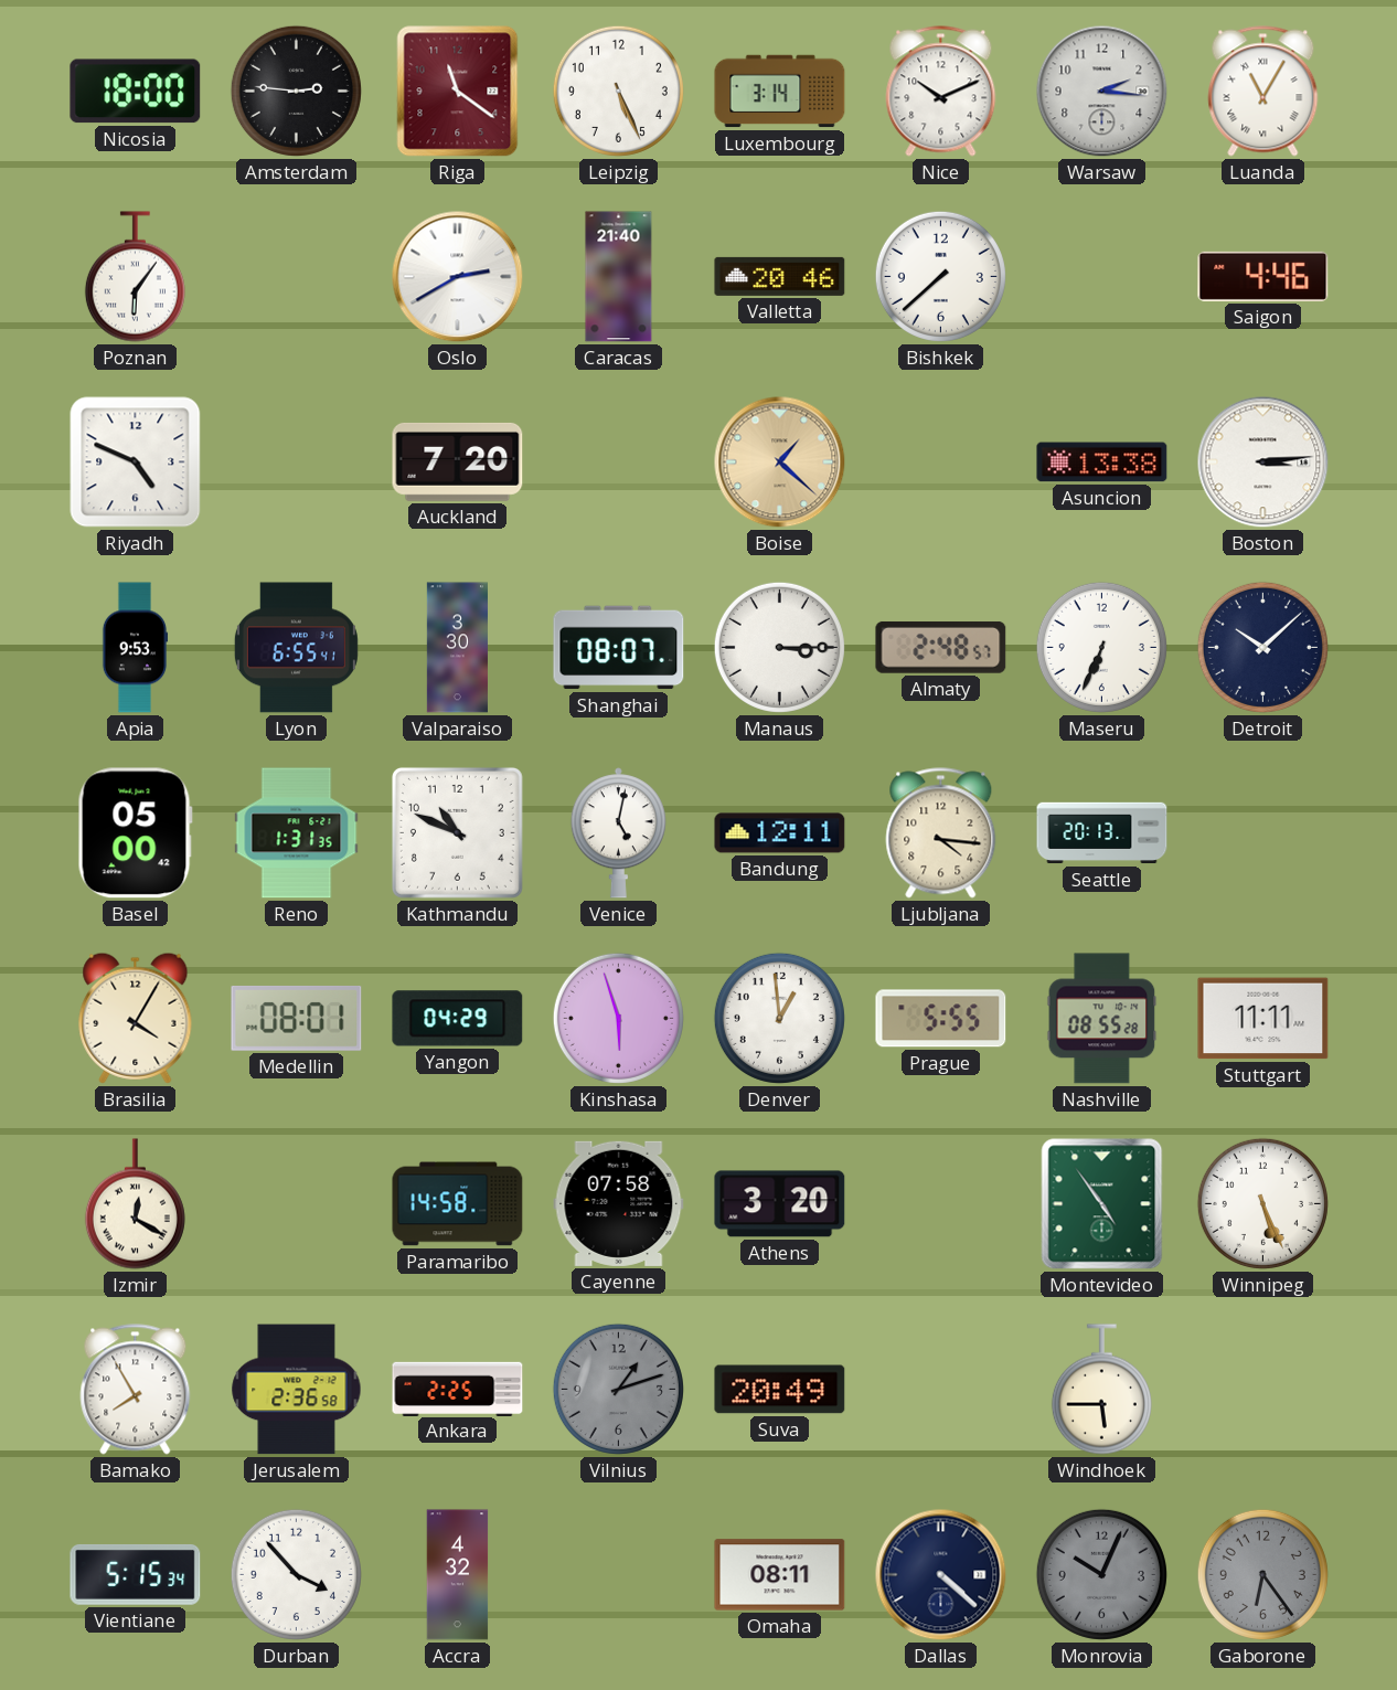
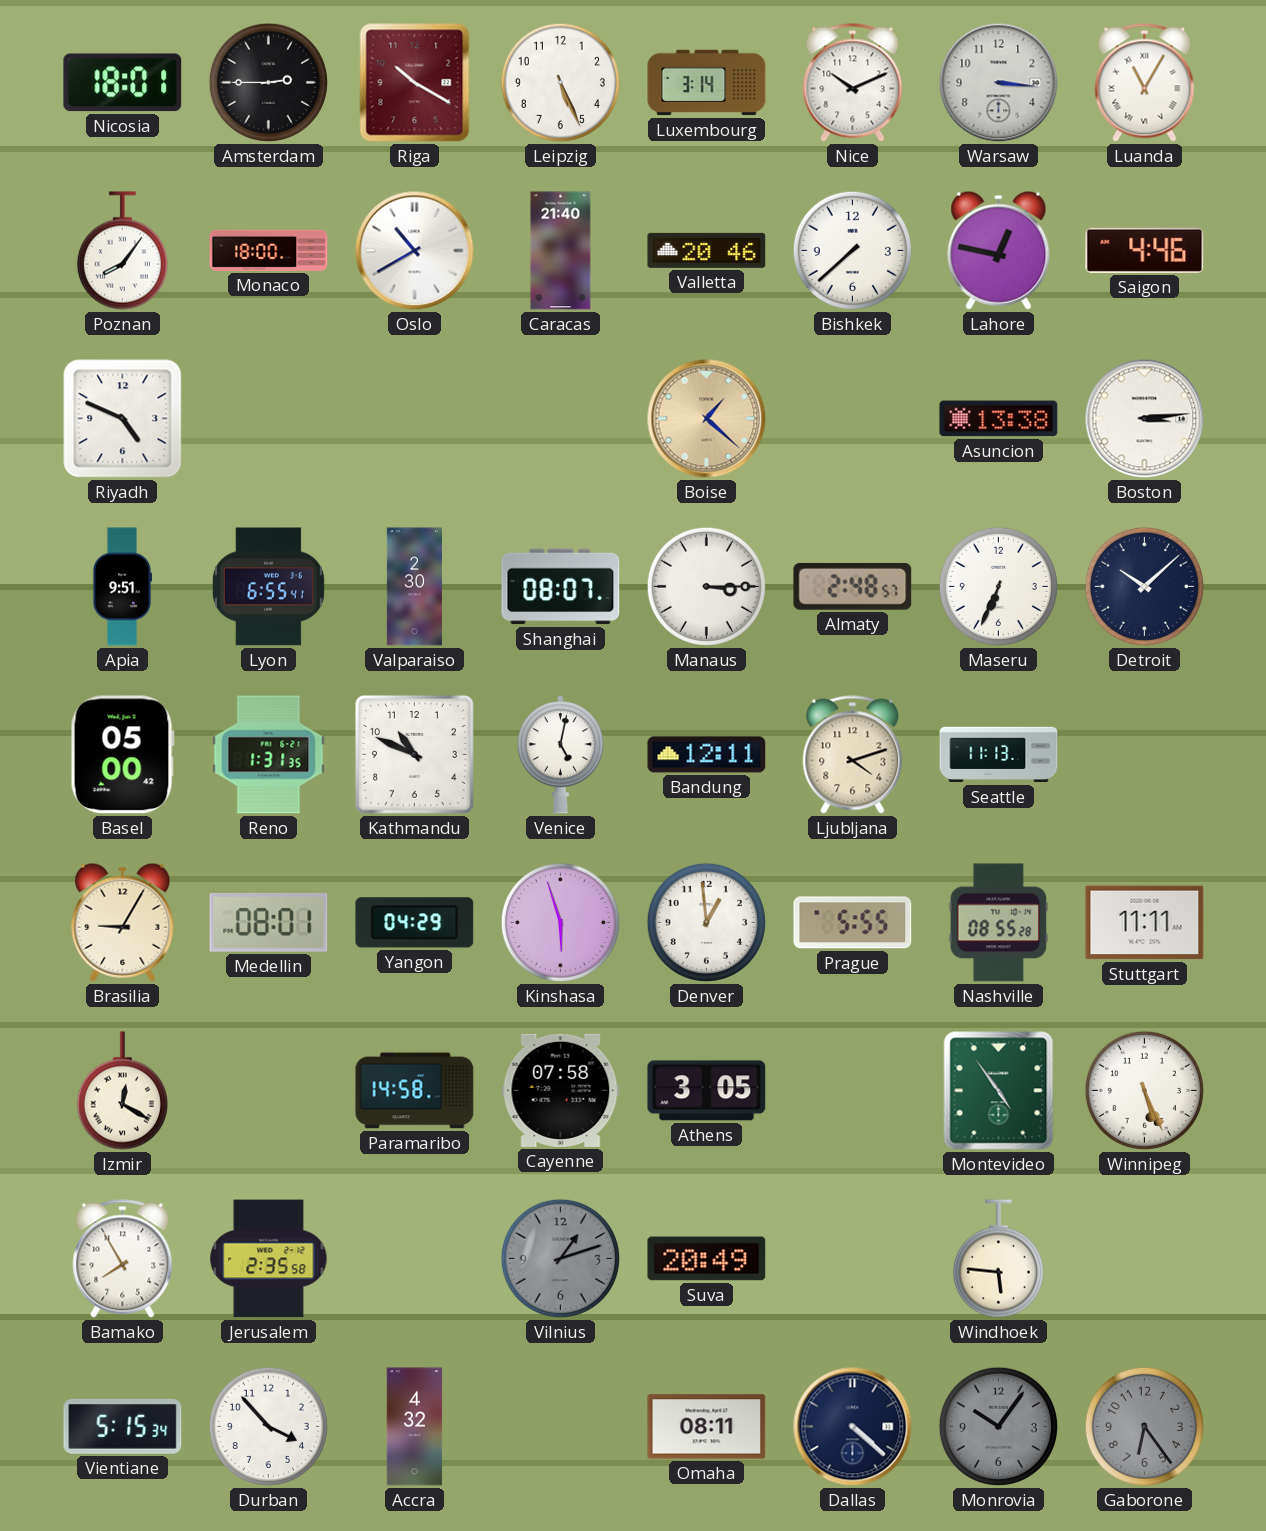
Nicosia: 18:00 -> 18:01
Amsterdam: 2:46 -> 2:45
Riga: 11:21 -> 10:20
Warsaw: 2:16 -> 3:16
Poznan: 6:06 -> 8:06
Monaco: none -> 18:00
Oslo: 2:40 -> 10:40
Lahore: none -> 12:47
Auckland: 7:20 -> none
Apia: 9:53 -> 9:51
Valparaiso: 3:30 -> 2:30
Ljubljana: 4:16 -> 4:12
Seattle: 20:13 -> 11:13
Brasilia: 4:05 -> 9:05
Athens: 3:20 -> 3:05
Jerusalem: 2:36 -> 2:35
Ankara: 2:25 -> none
Windhoek: 5:45 -> 5:46
Monrovia: 10:04 -> 10:06
